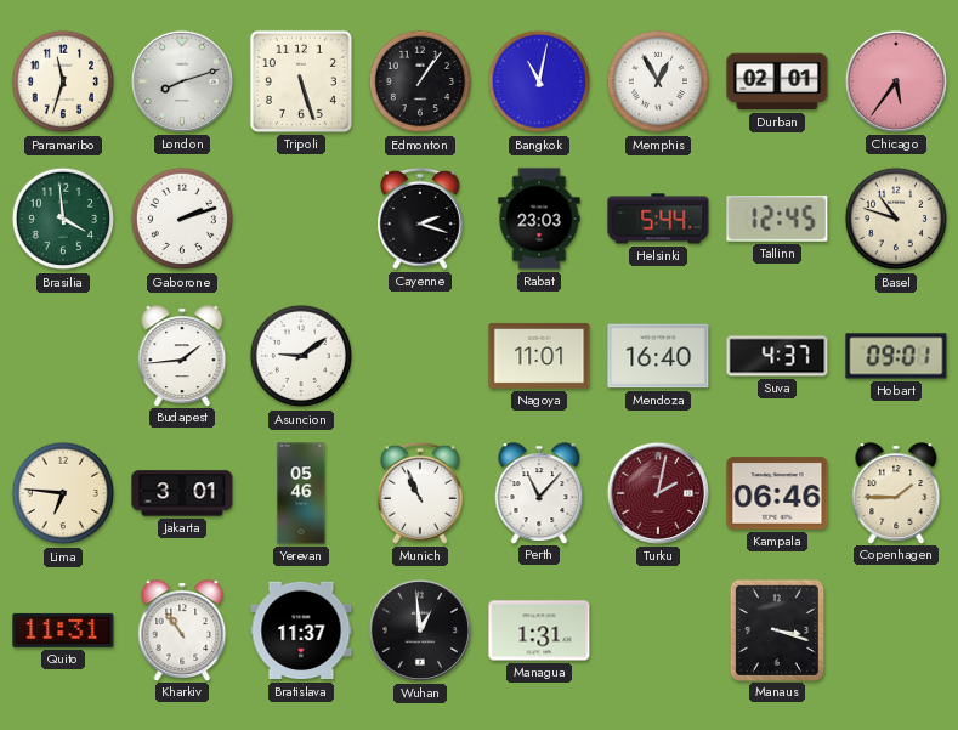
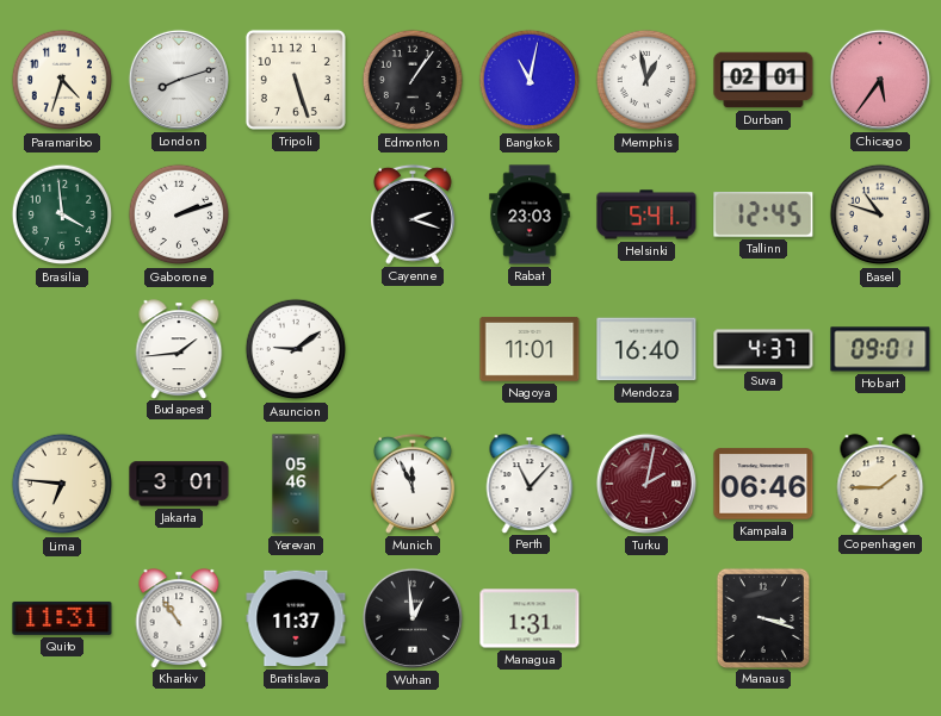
Paramaribo: 11:33 -> 4:33
Memphis: 12:55 -> 12:58
Helsinki: 5:44 -> 5:41
Munich: 10:56 -> 11:56
